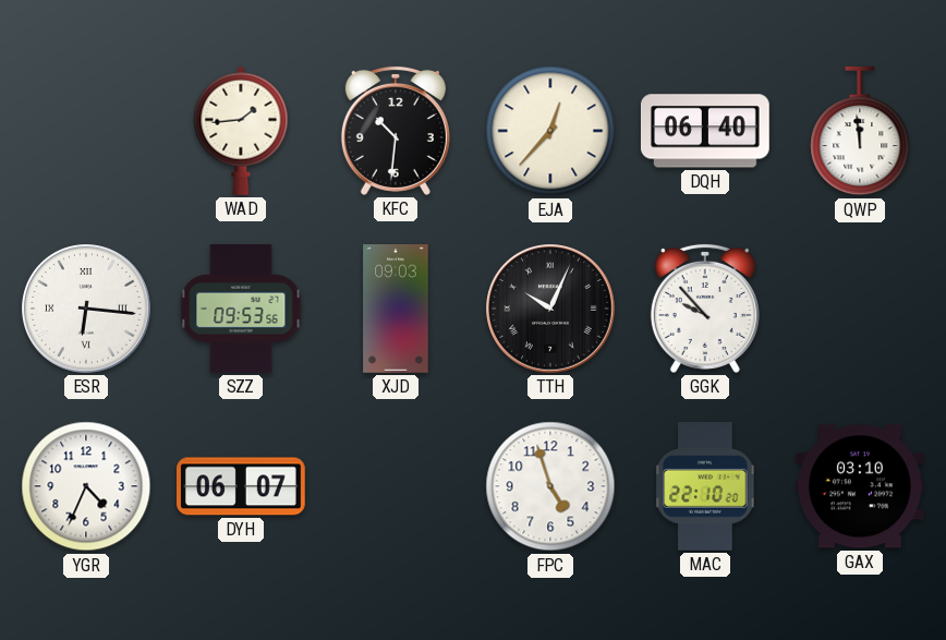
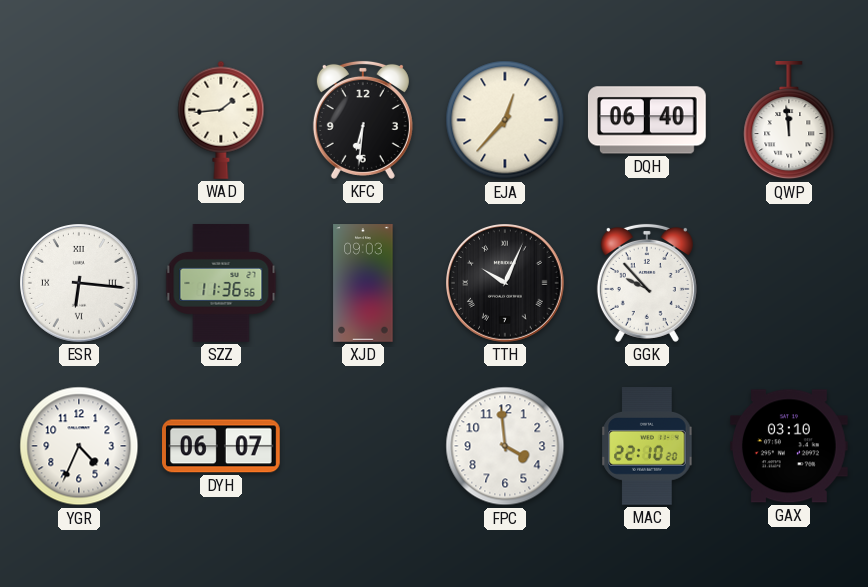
KFC: 10:31 -> 6:31
SZZ: 09:53 -> 11:36
FPC: 4:57 -> 3:59
